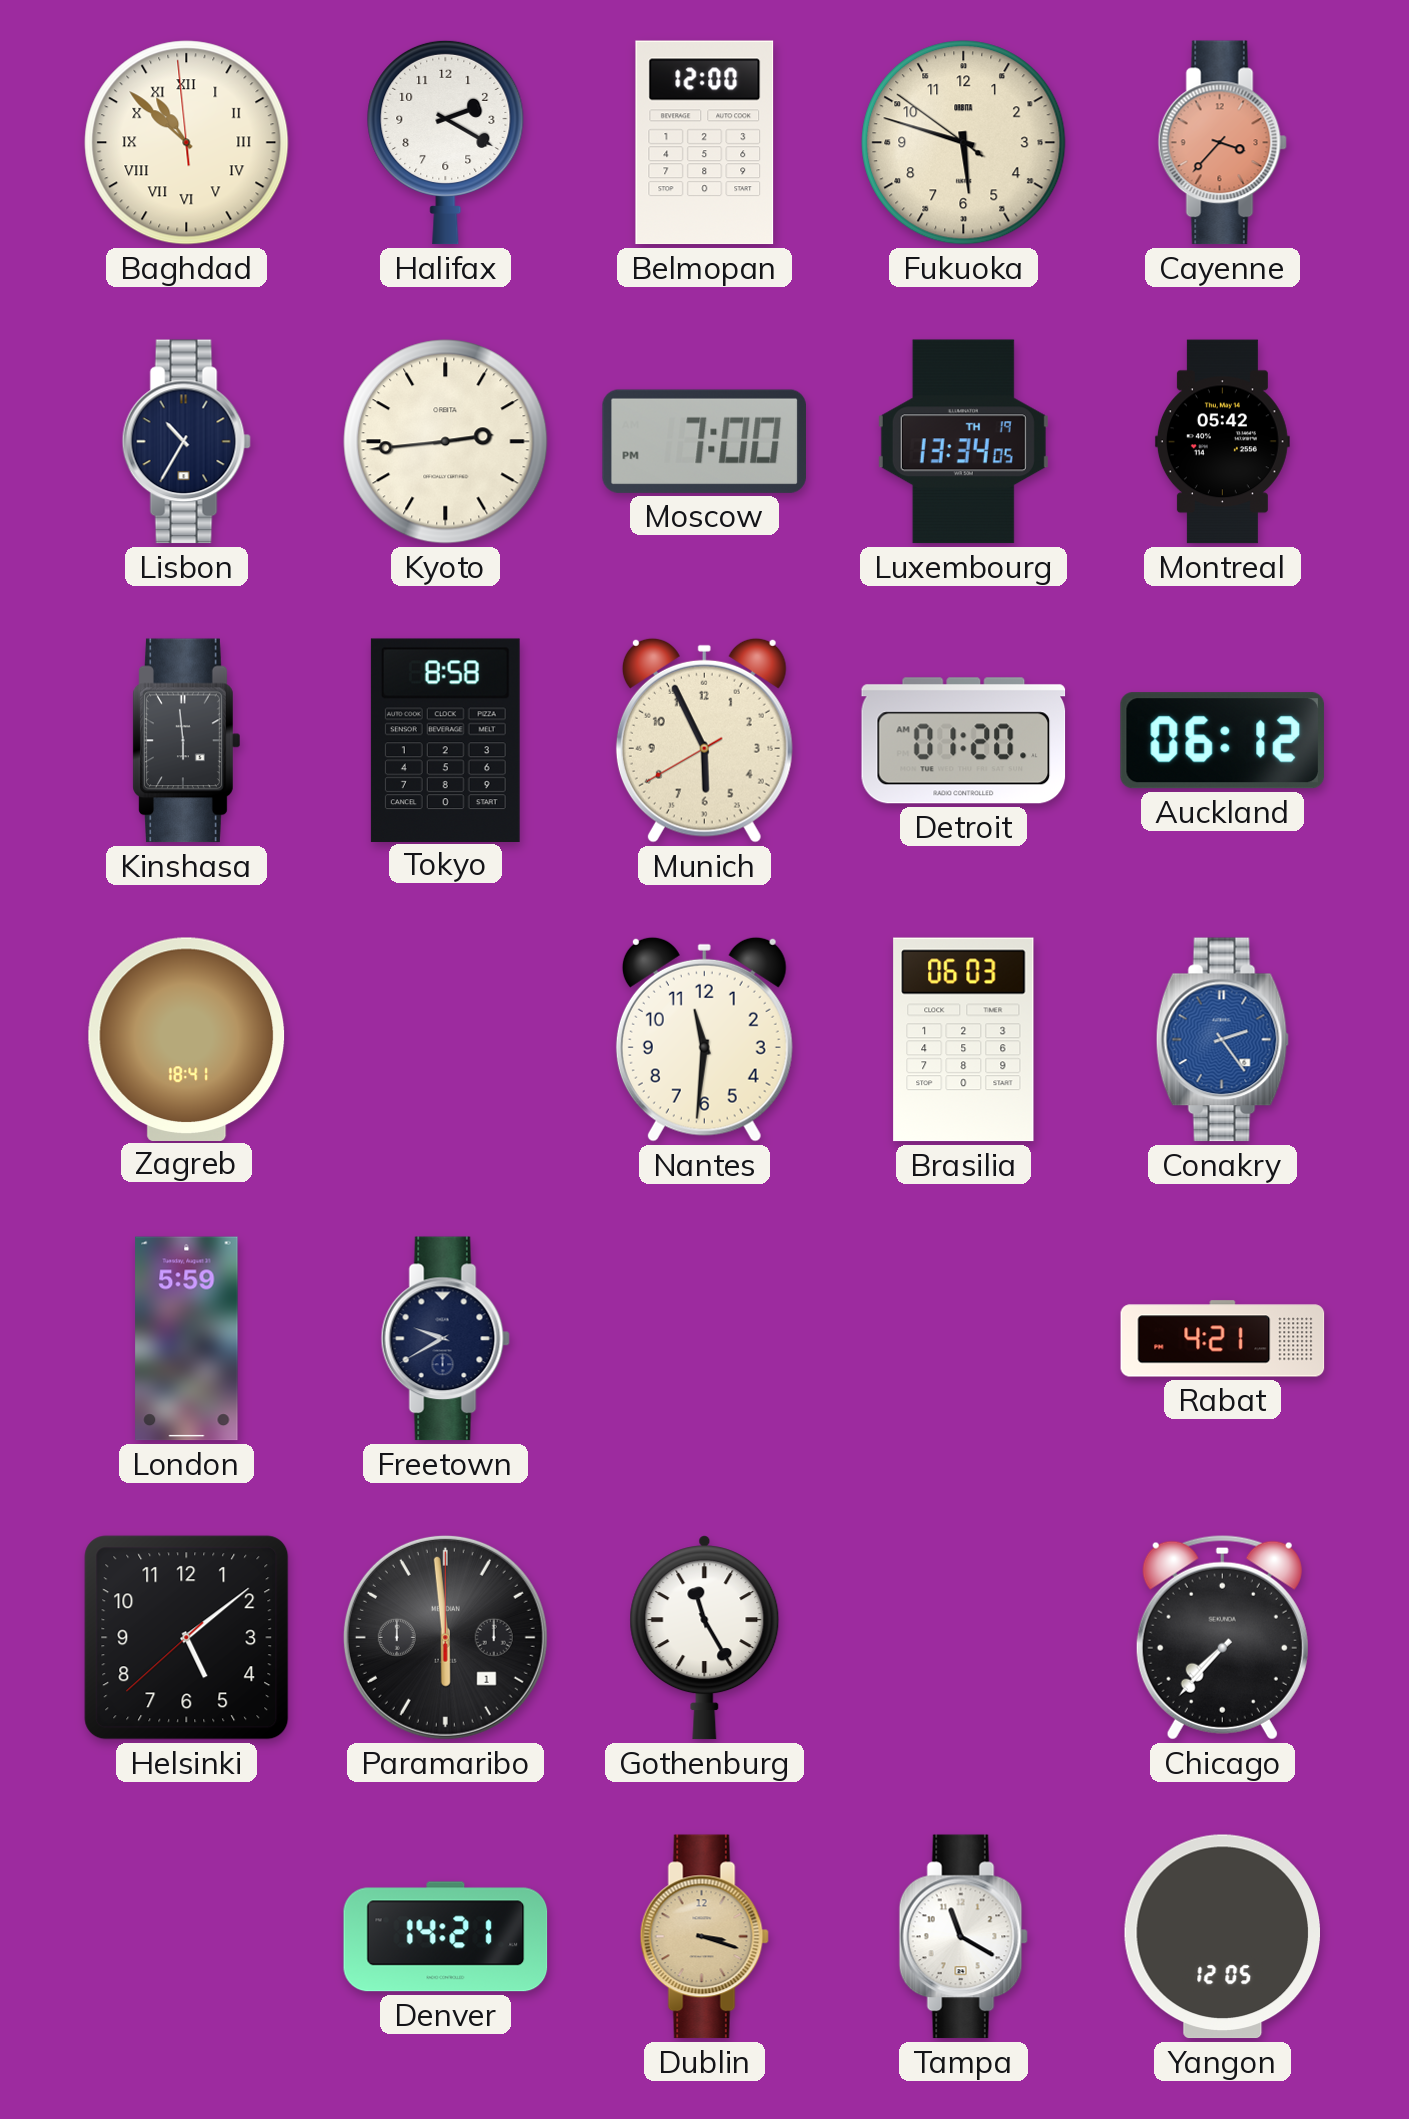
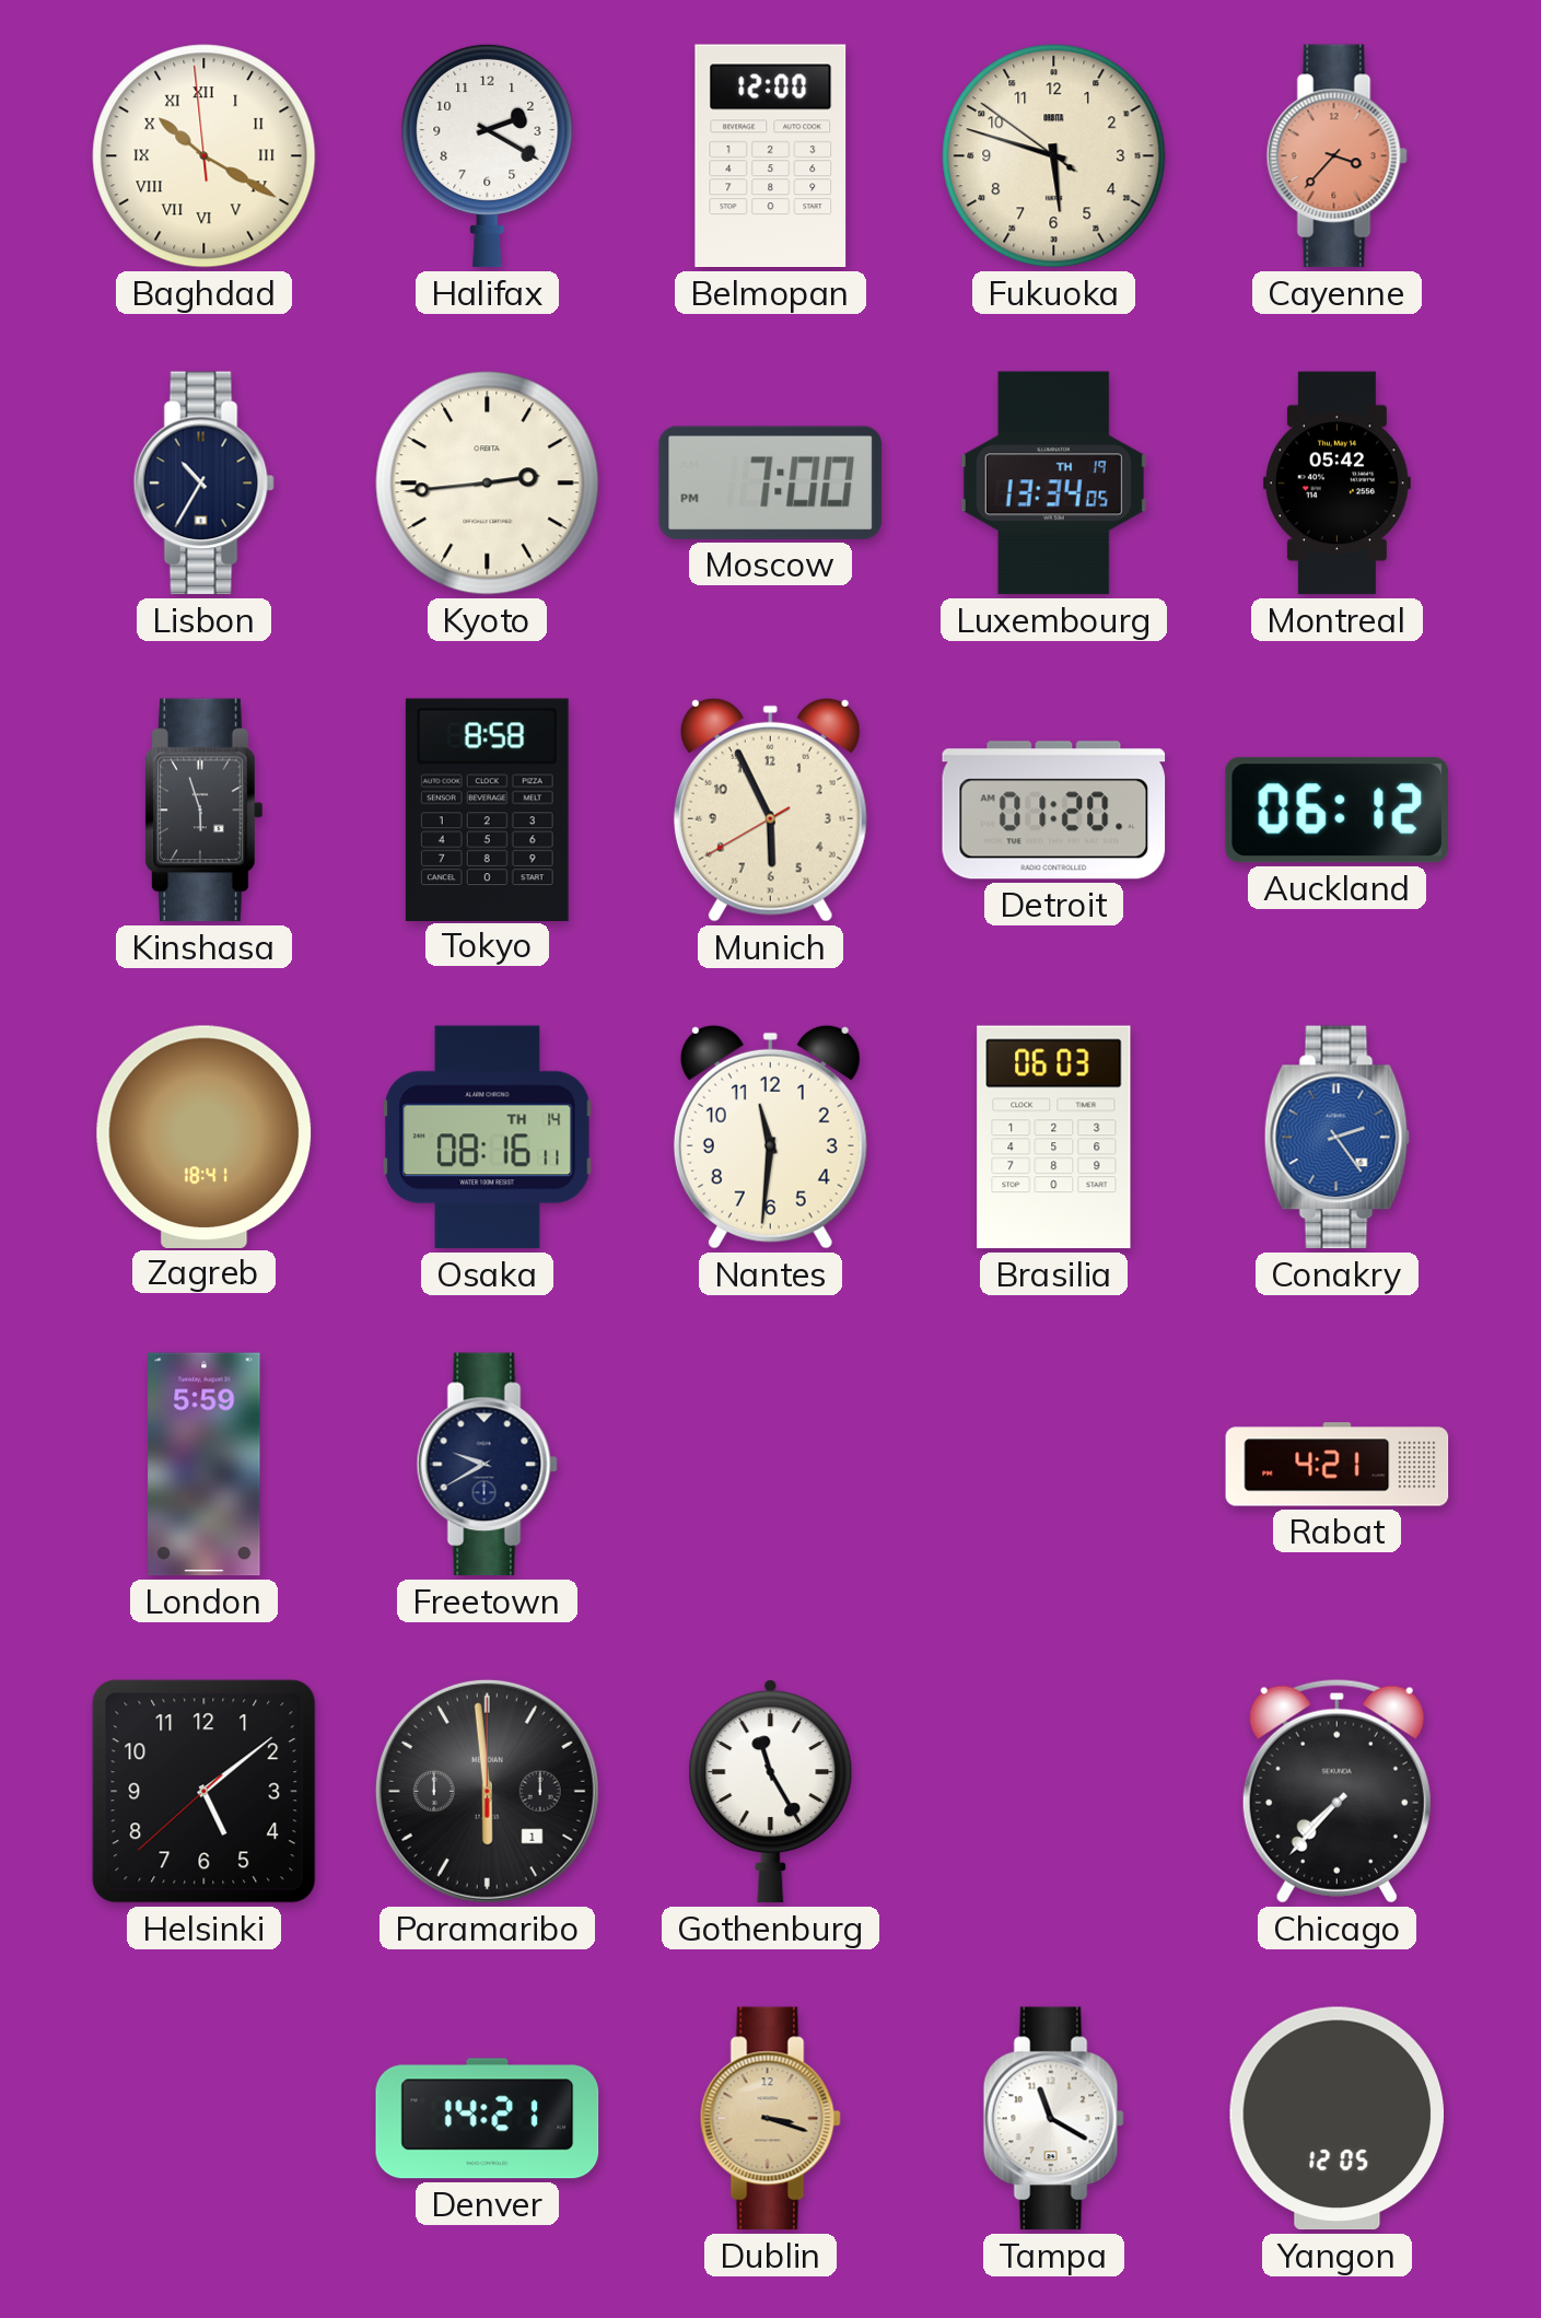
Baghdad: 10:51 -> 10:19
Kinshasa: 5:59 -> 5:57
Osaka: none -> 08:16
